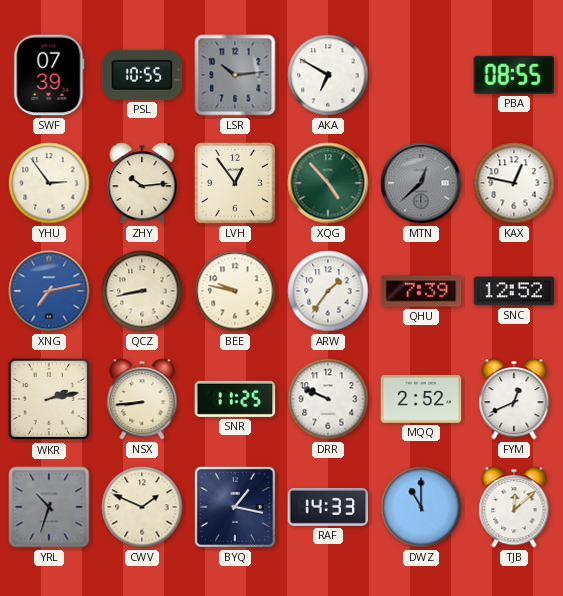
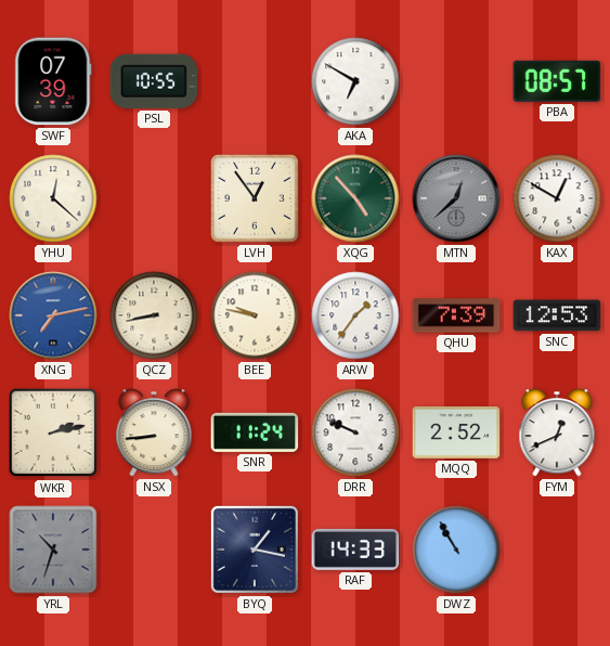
LSR: 10:14 -> none
PBA: 08:55 -> 08:57
YHU: 2:54 -> 12:22
ZHY: 10:14 -> none
KAX: 12:47 -> 12:50
SNC: 12:52 -> 12:53
SNR: 11:25 -> 11:24
CWV: 1:49 -> none
DWZ: 11:00 -> 10:55
TJB: 12:08 -> none
